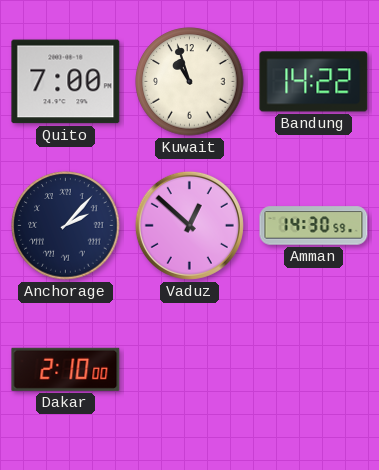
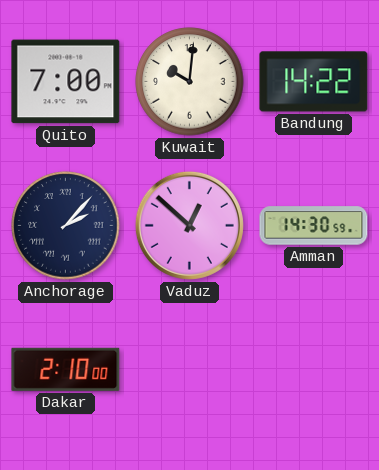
Kuwait: 10:57 -> 10:01
